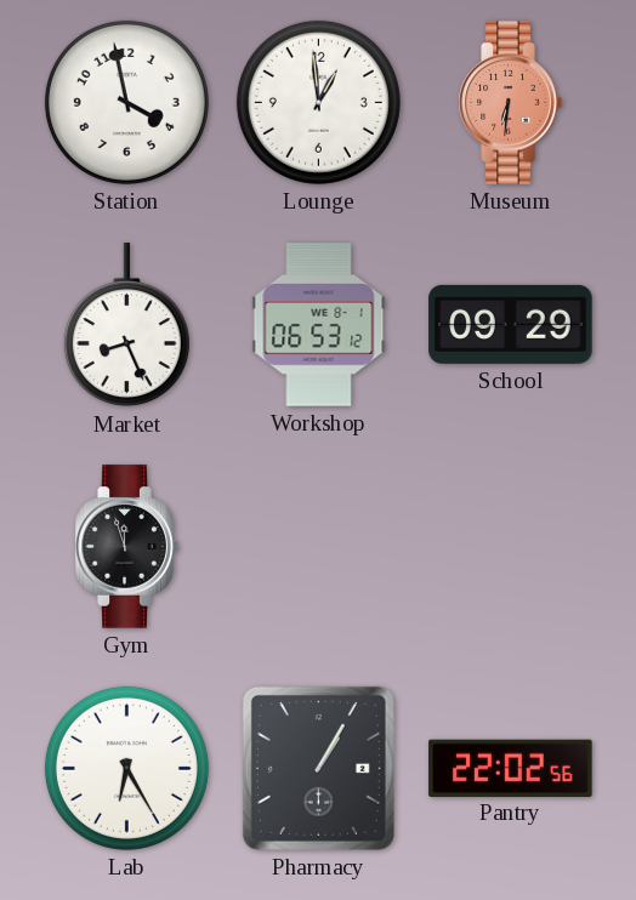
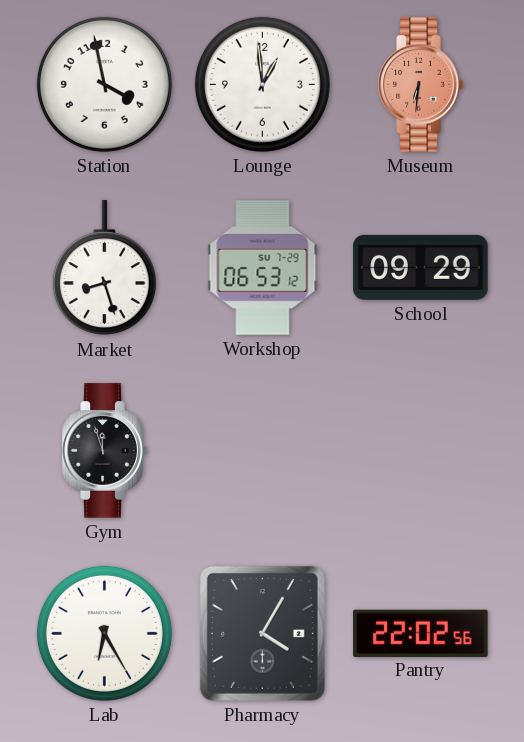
Market: 8:26 -> 8:27
Workshop date: WE 8-1 -> SU 7-29
Pharmacy: 1:05 -> 4:05
